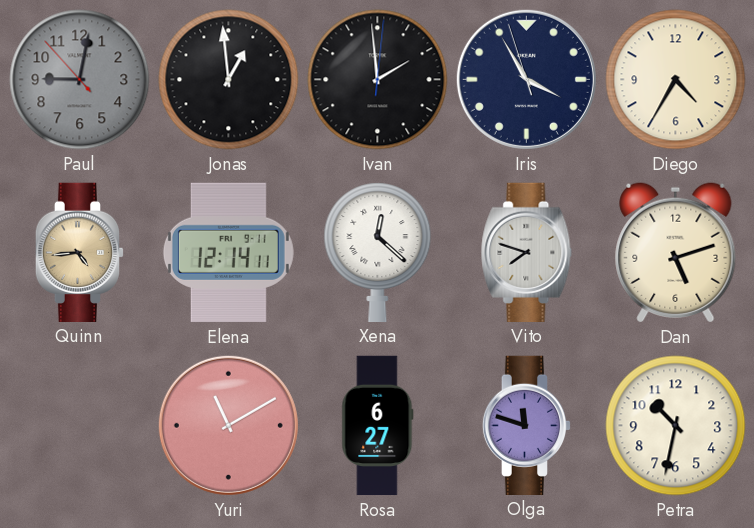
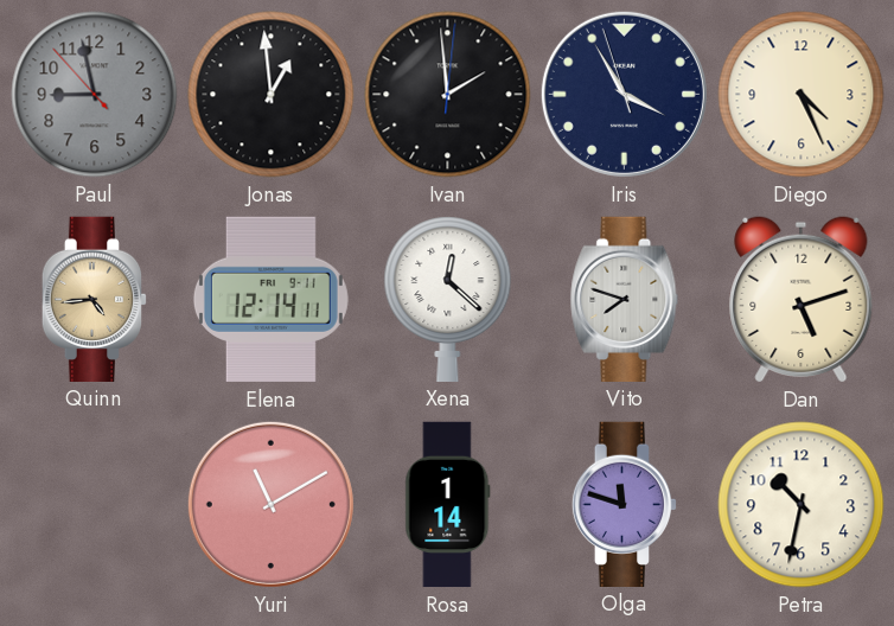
Paul: 9:01 -> 8:57
Diego: 4:35 -> 4:26
Rosa: 6:27 -> 1:14
